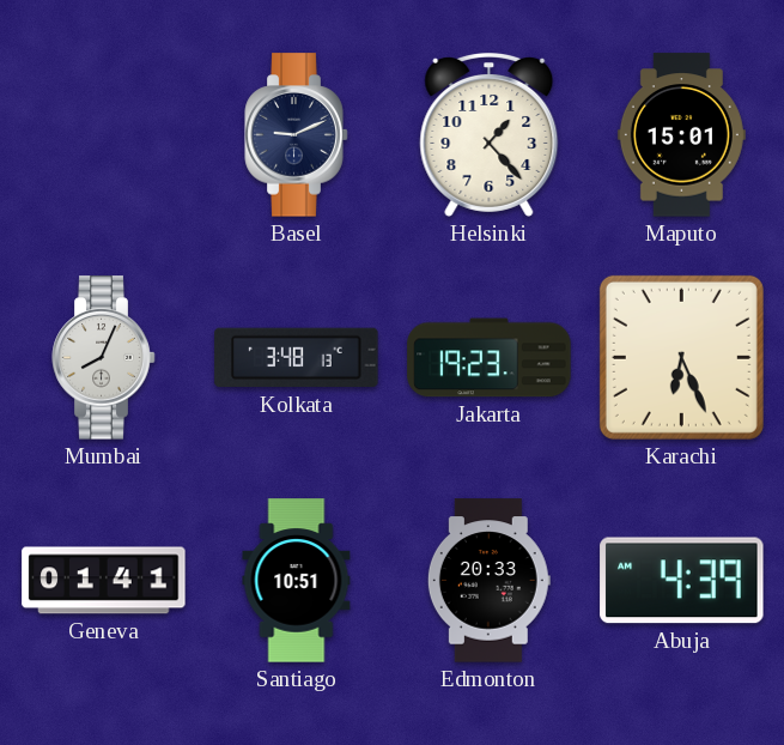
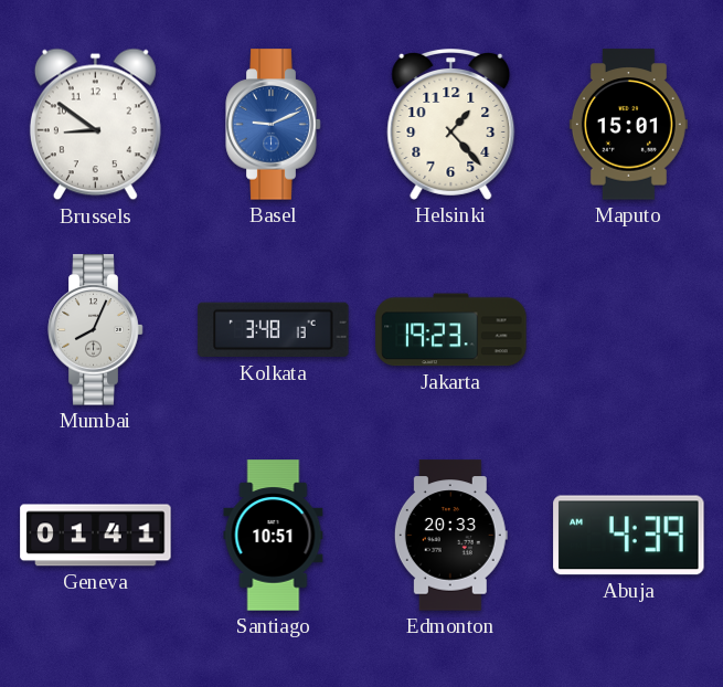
Brussels: none -> 8:51
Basel dial: navy -> blue
Karachi: 6:26 -> none
